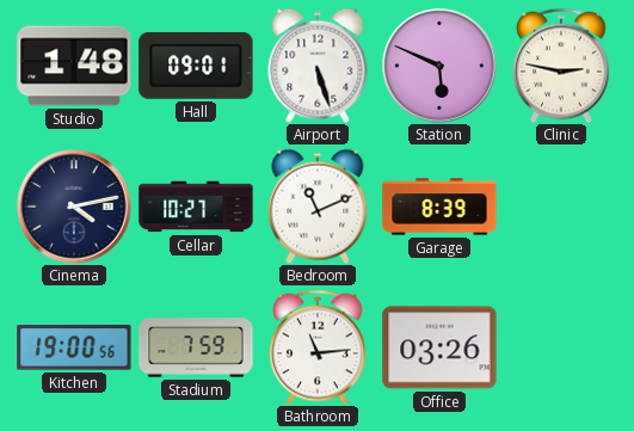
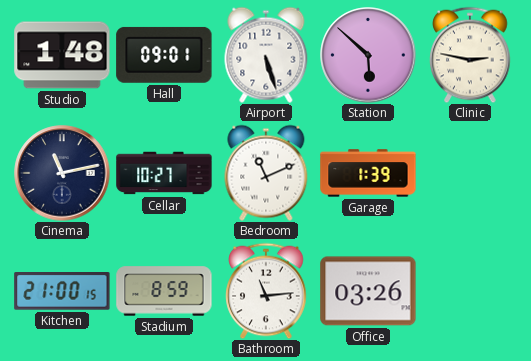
Station: 5:49 -> 5:52
Cinema: 4:13 -> 11:13
Garage: 8:39 -> 1:39
Kitchen: 19:00 -> 21:00
Stadium: 7:59 -> 8:59
